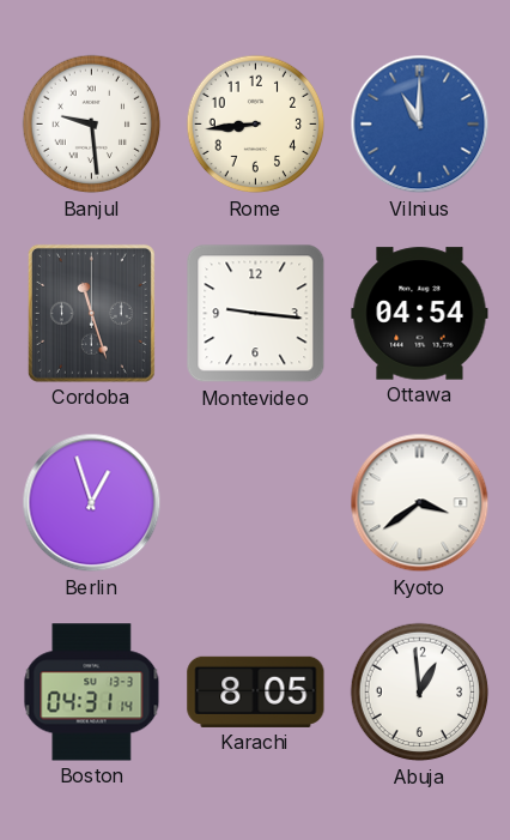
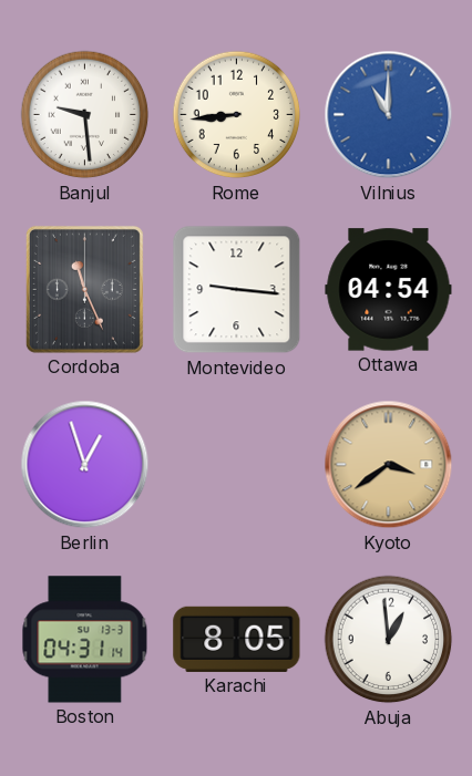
Cordoba: 11:27 -> 11:26
Kyoto dial: white -> champagne
